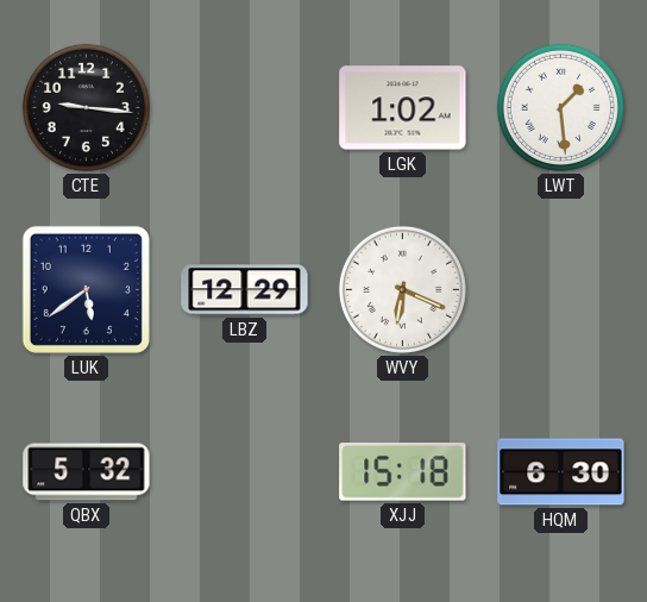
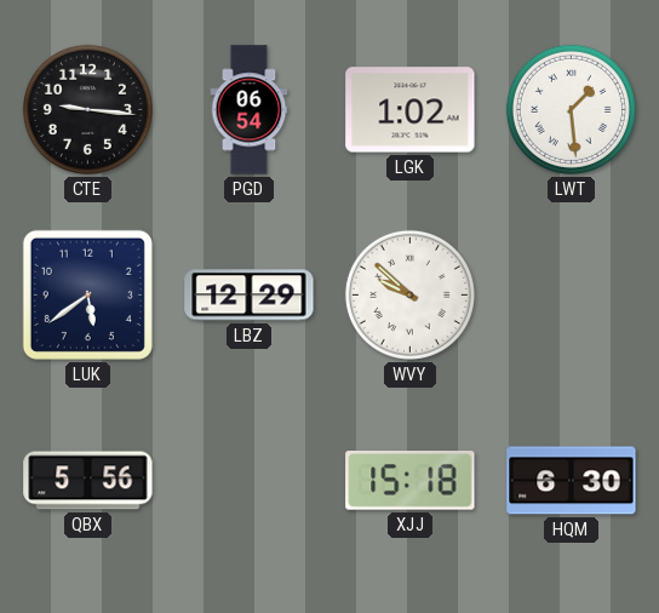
PGD: none -> 06:54
WVY: 6:19 -> 9:52
QBX: 5:32 -> 5:56
